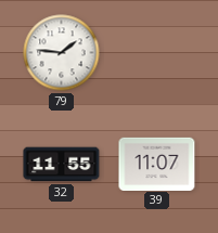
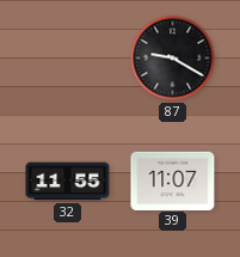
79: 1:46 -> none
87: none -> 9:20
